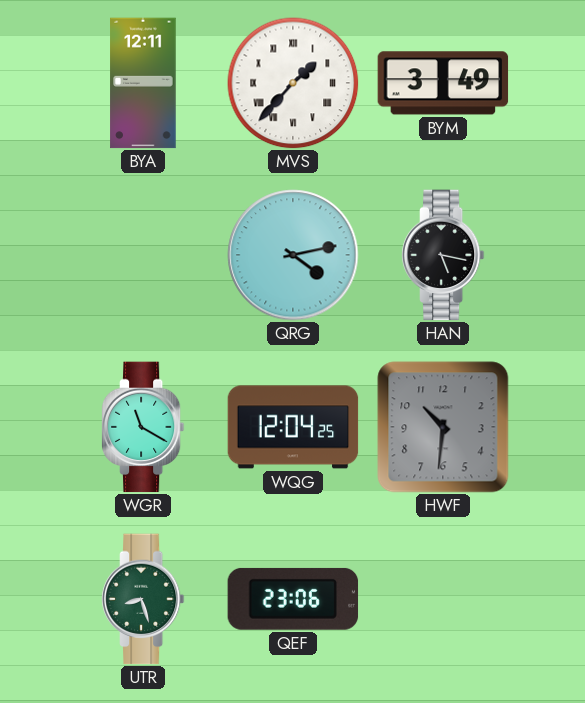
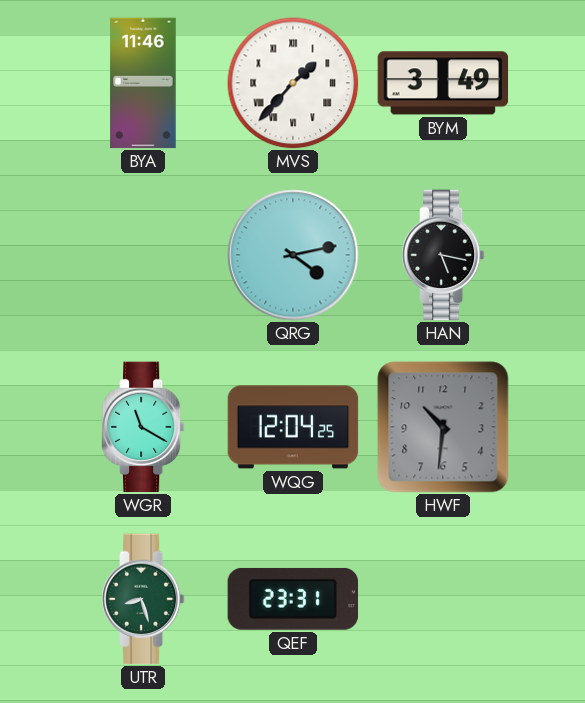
BYA: 12:11 -> 11:46
QEF: 23:06 -> 23:31
